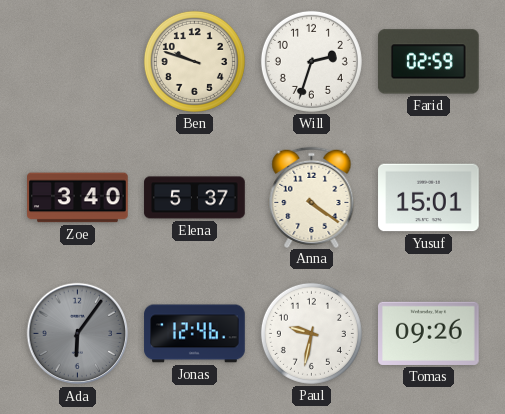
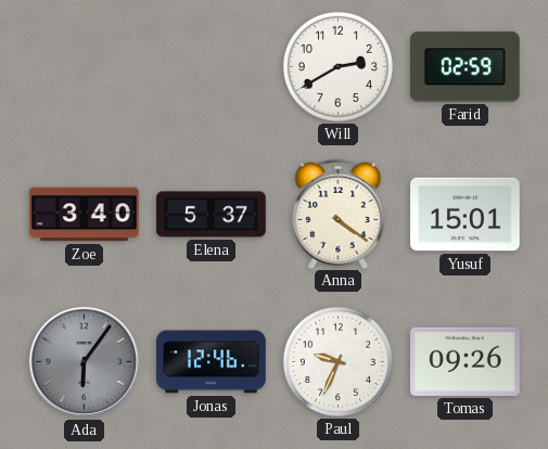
Ben: 9:48 -> none
Will: 2:33 -> 2:40
Paul: 9:32 -> 9:34
